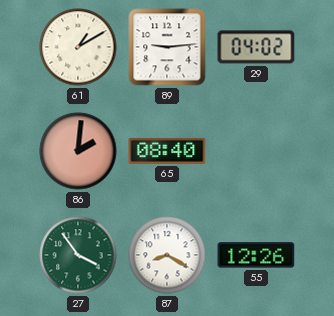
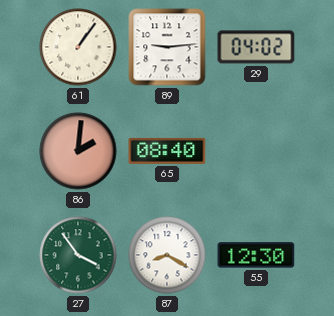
61: 1:10 -> 1:06
55: 12:26 -> 12:30
